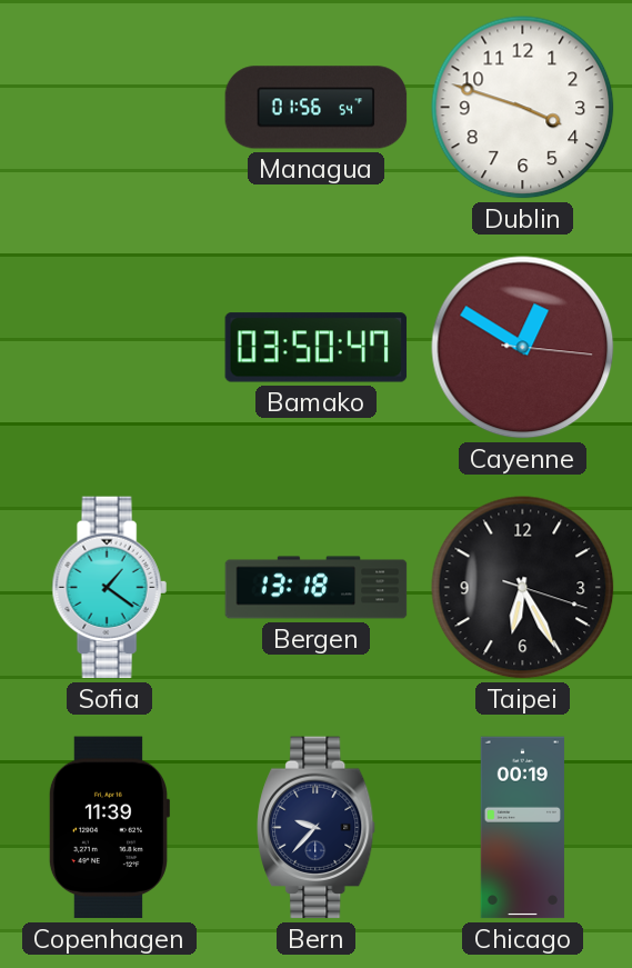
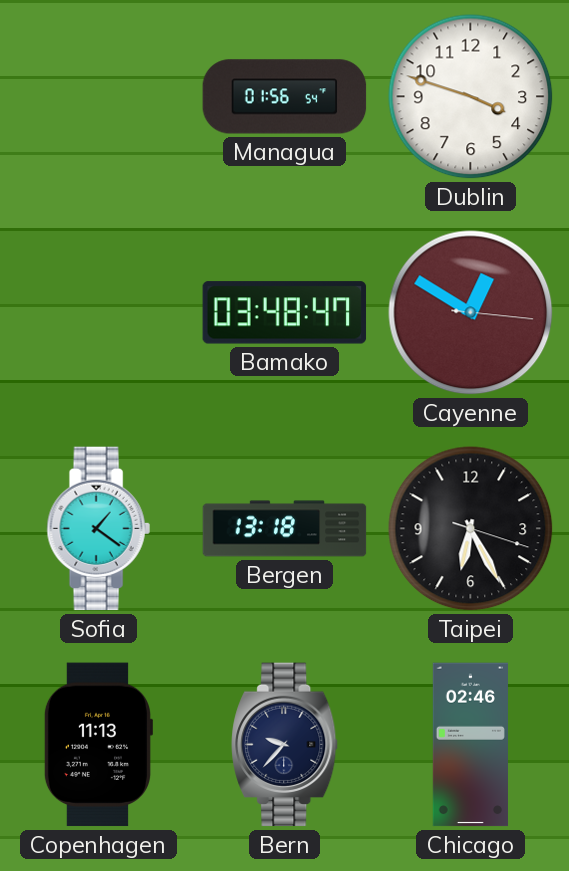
Bamako: 03:50 -> 03:48
Copenhagen: 11:39 -> 11:13
Chicago: 00:19 -> 02:46
